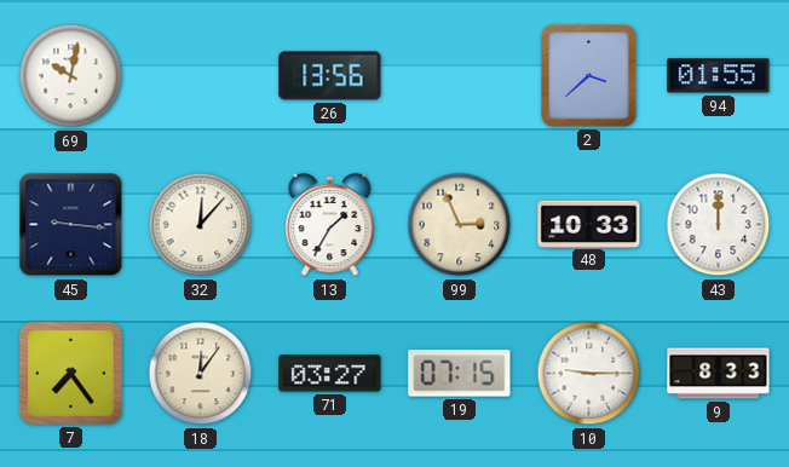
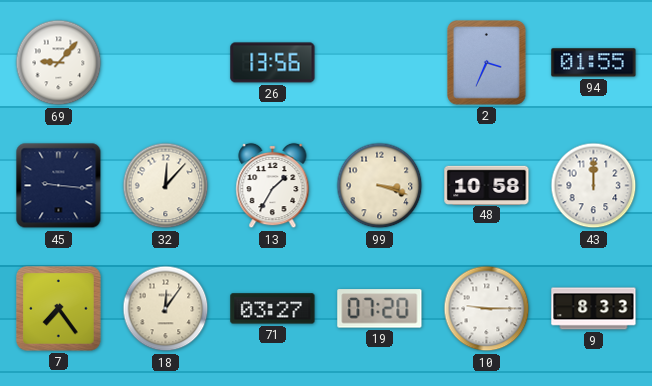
69: 10:02 -> 9:07
2: 3:38 -> 3:34
99: 2:56 -> 3:18
48: 10:33 -> 10:58
19: 07:15 -> 07:20
